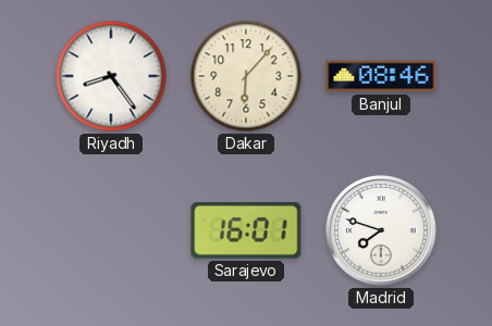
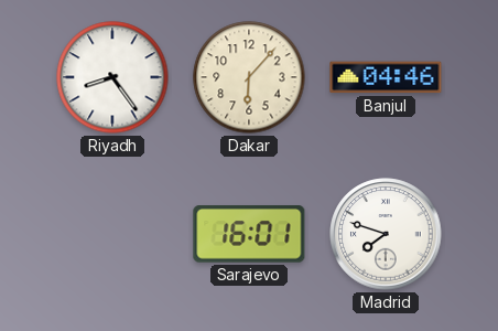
Banjul: 08:46 -> 04:46
